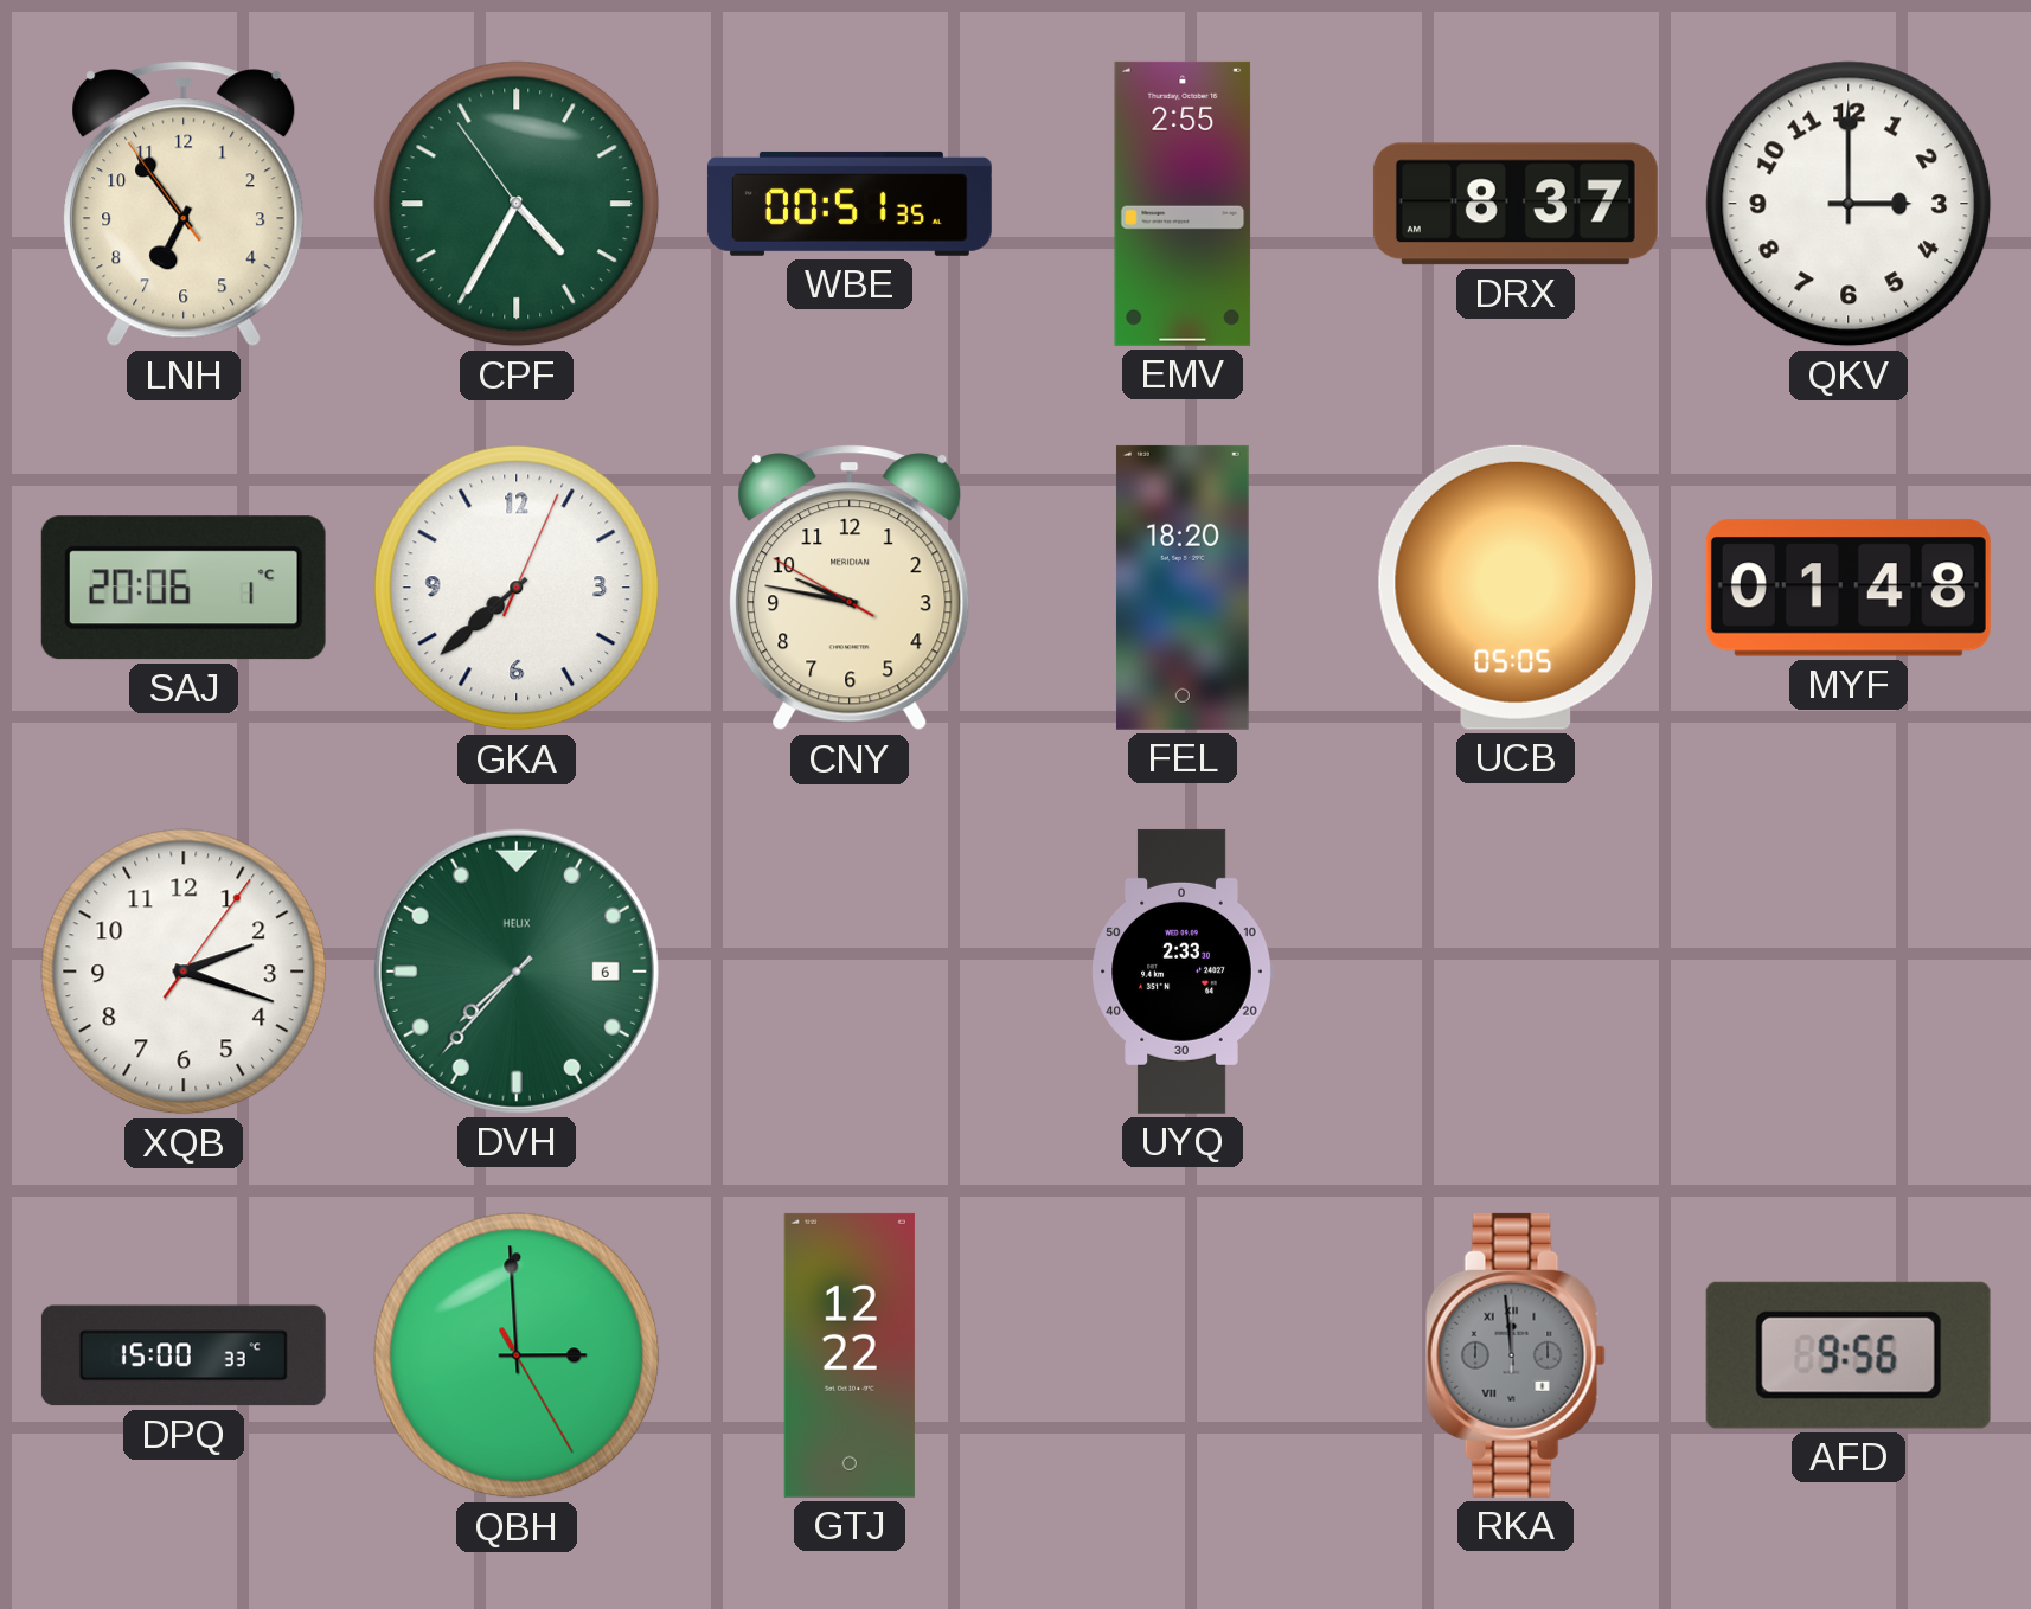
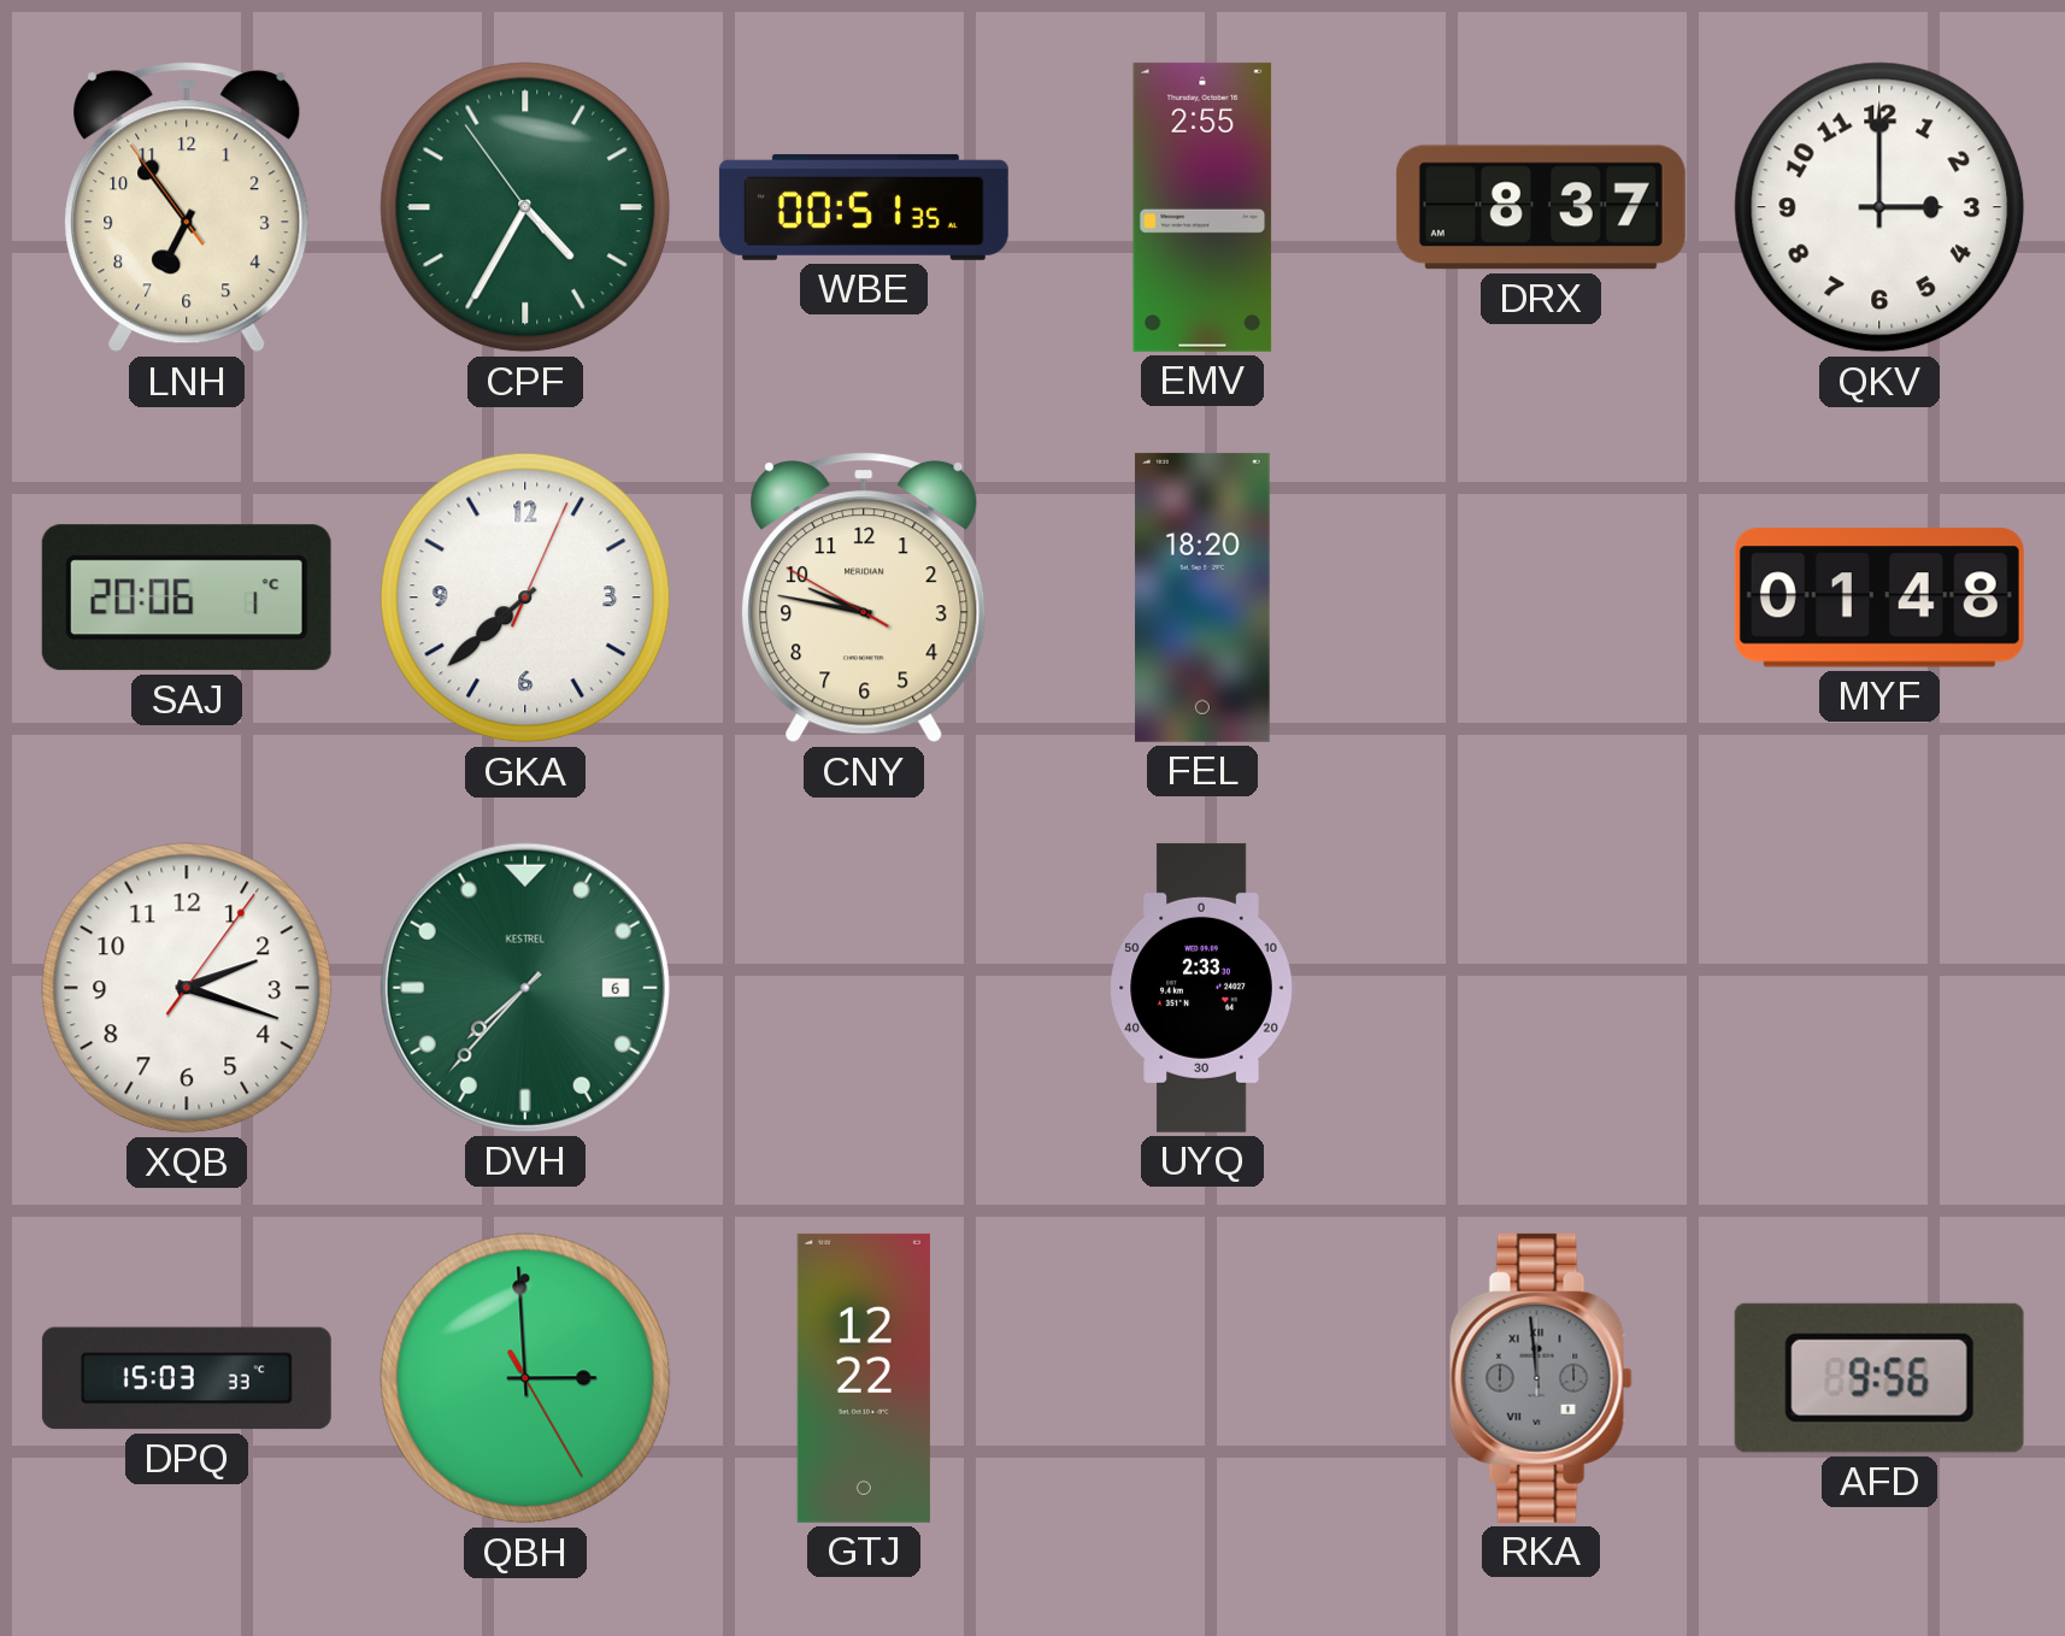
UCB: 05:05 -> none
DVH brand: HELIX -> KESTREL
DPQ: 15:00 -> 15:03
